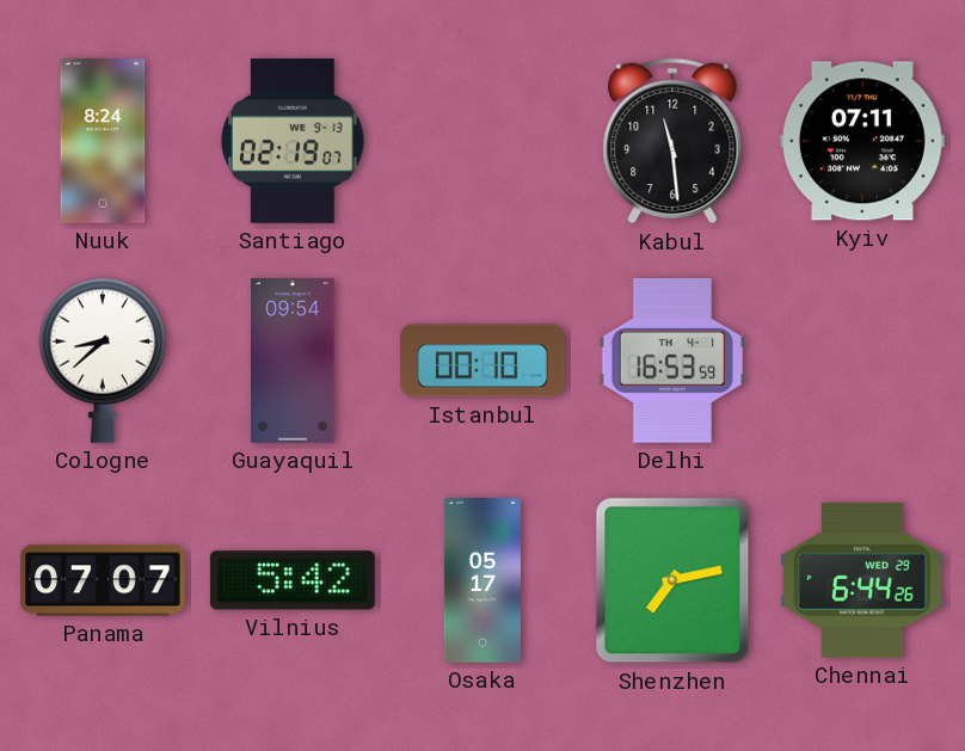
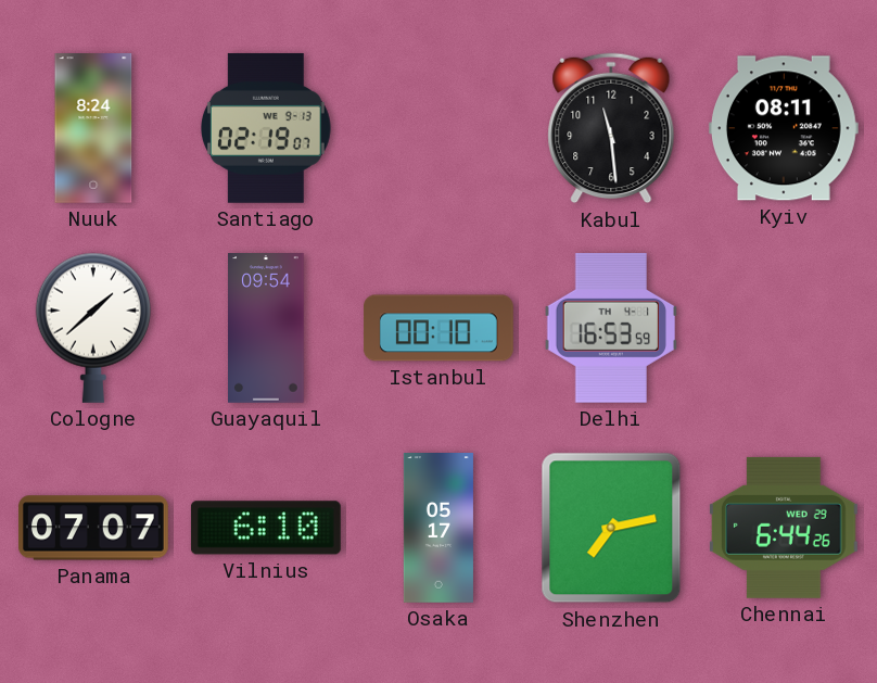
Kyiv: 07:11 -> 08:11
Cologne: 8:38 -> 1:38
Vilnius: 5:42 -> 6:10
